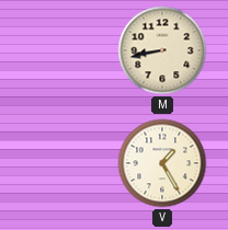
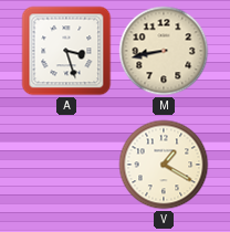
A: none -> 3:27
V: 1:25 -> 1:20
